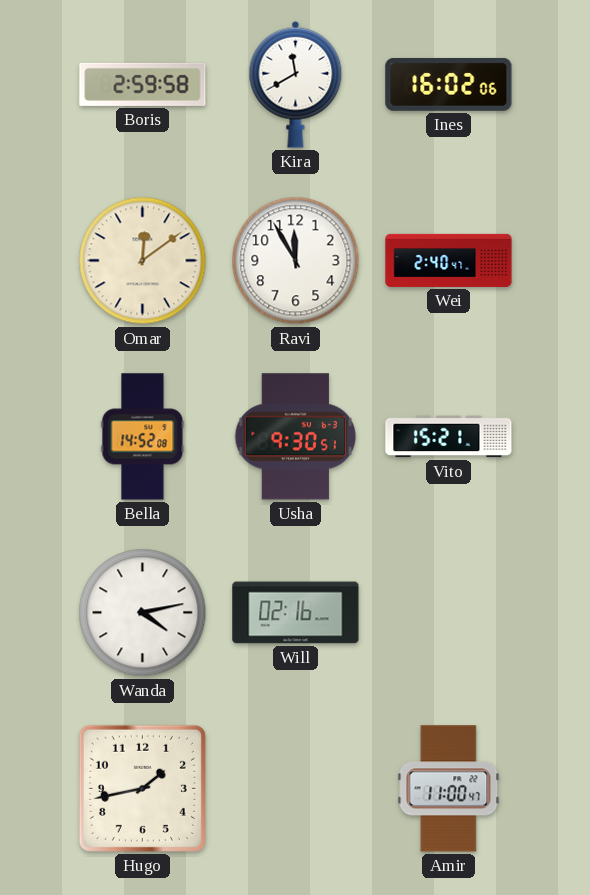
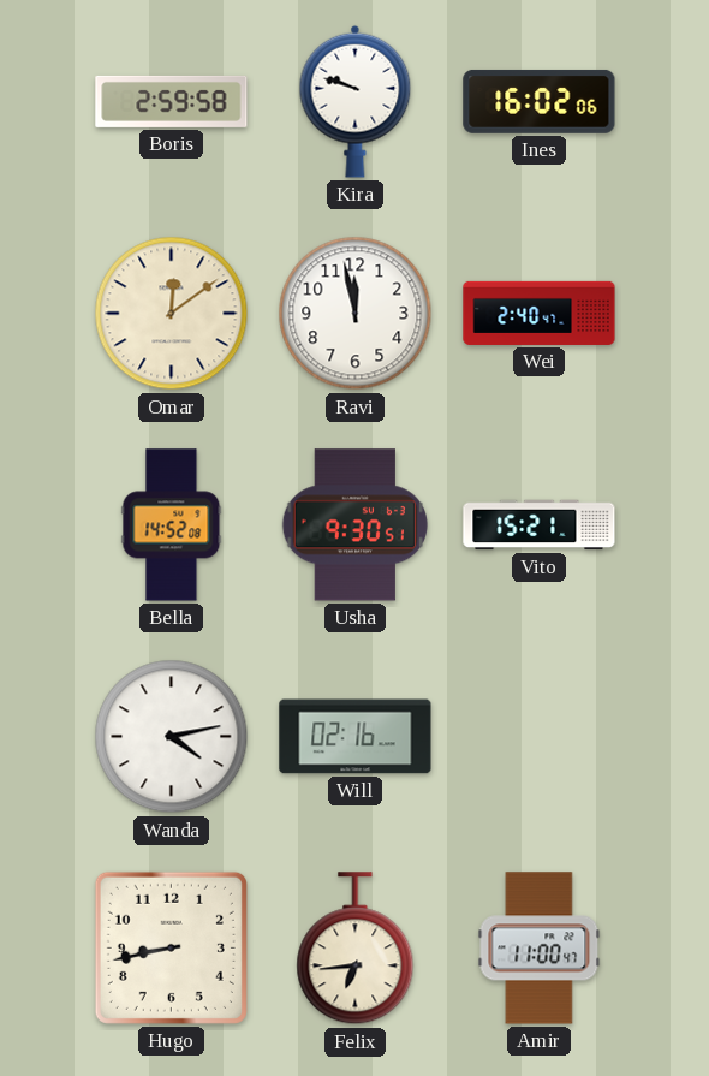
Kira: 11:40 -> 9:48
Ravi: 11:55 -> 11:58
Hugo: 1:43 -> 8:43
Felix: none -> 6:44
